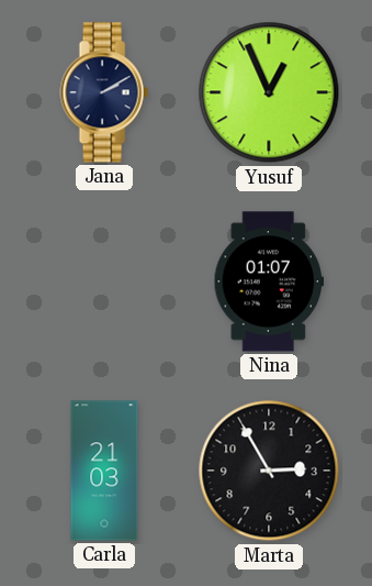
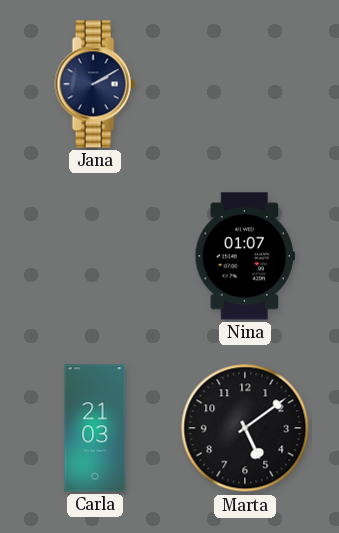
Yusuf: 12:56 -> none
Marta: 2:55 -> 5:09
